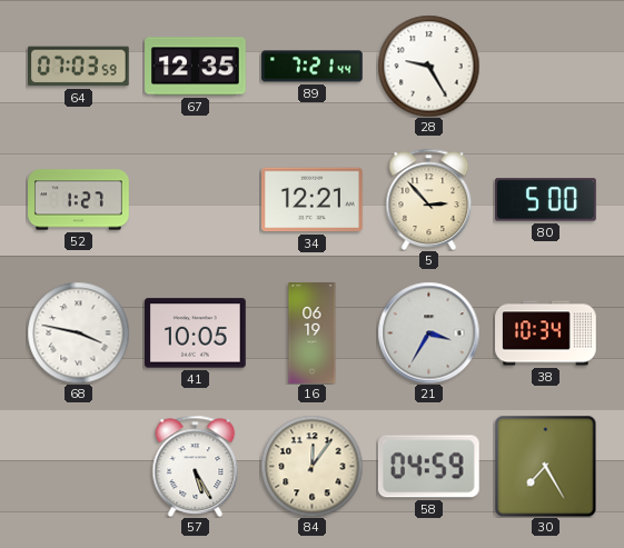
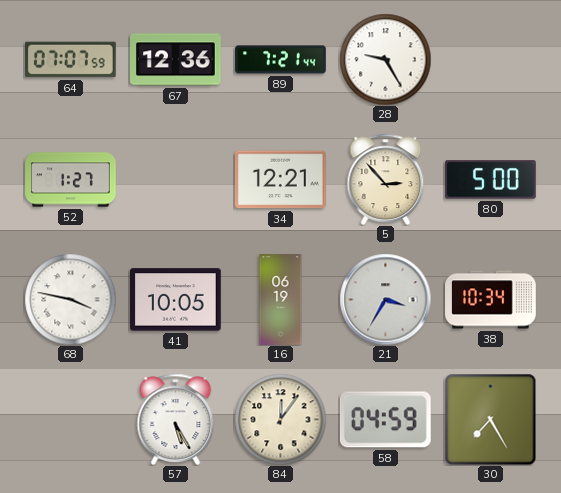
64: 07:03 -> 07:07
67: 12:35 -> 12:36
